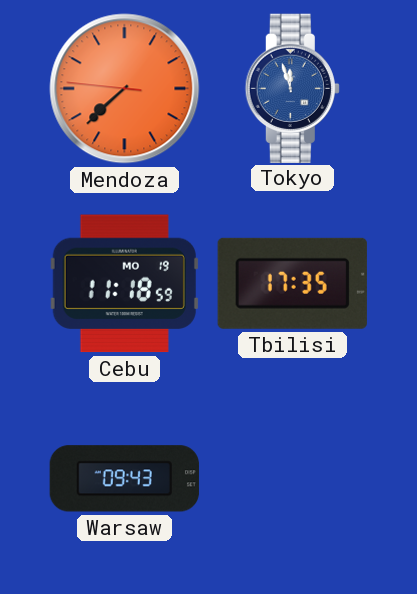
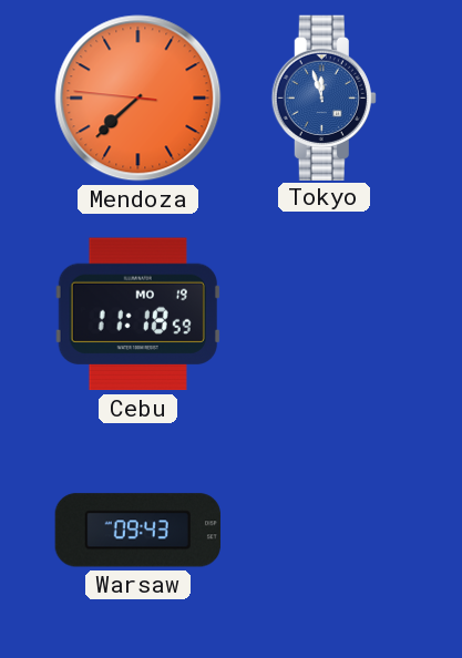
Tbilisi: 17:35 -> none
